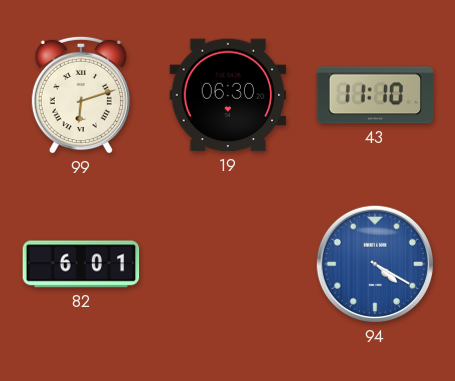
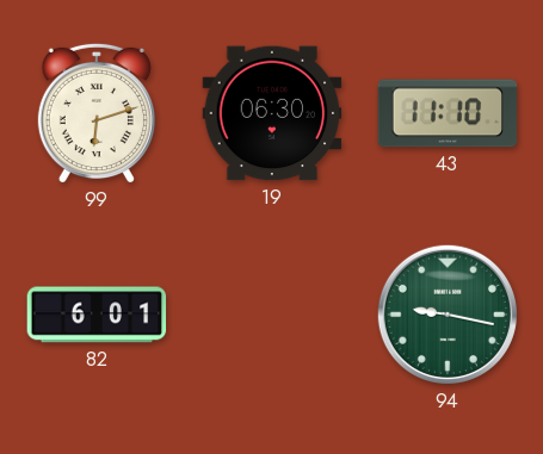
94: 4:20 -> 9:17
94 dial: blue -> green
